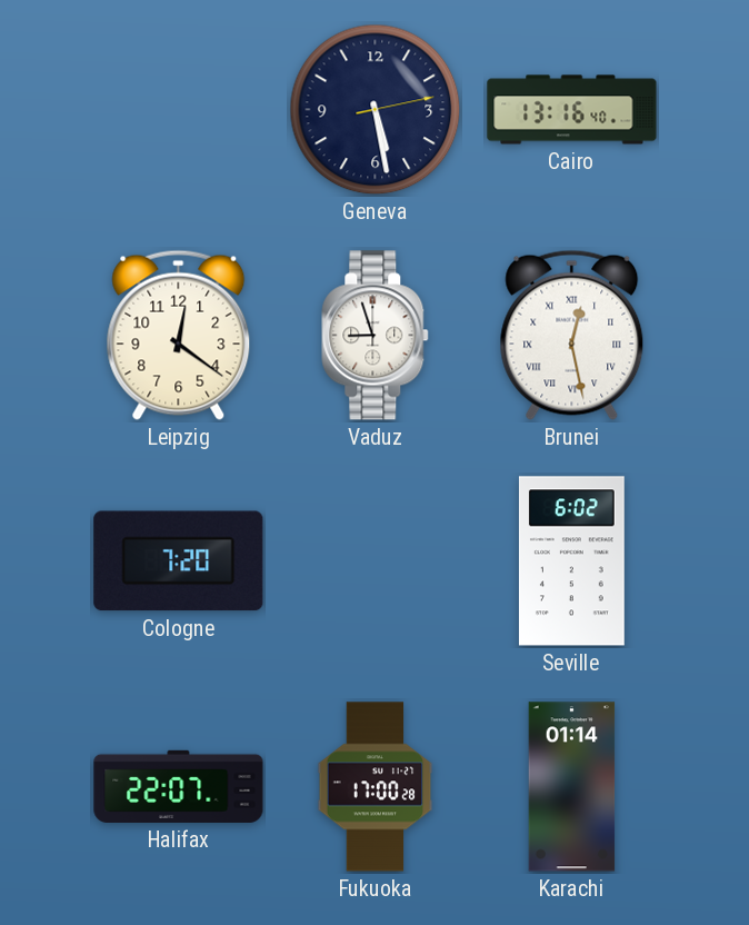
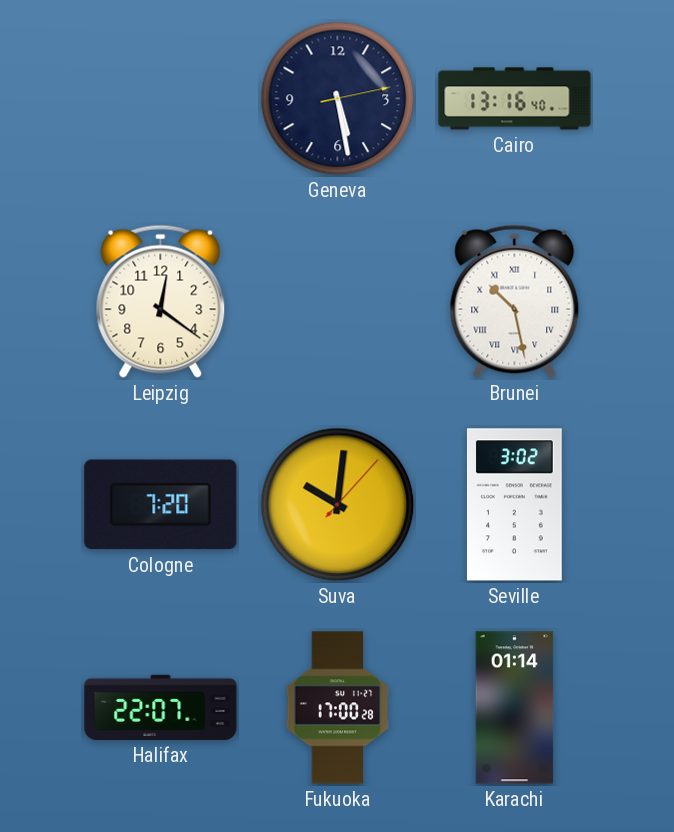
Vaduz: 8:57 -> none
Brunei: 12:28 -> 10:28
Suva: none -> 10:01
Seville: 6:02 -> 3:02
